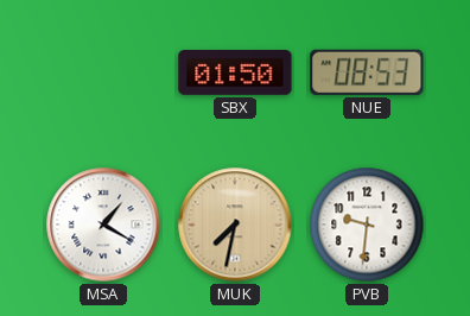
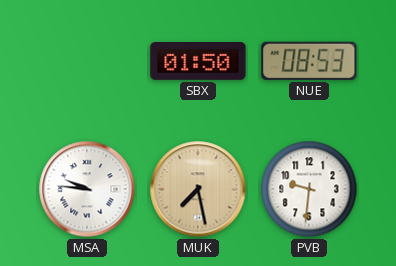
MSA: 1:20 -> 9:46
MUK: 7:32 -> 7:28
